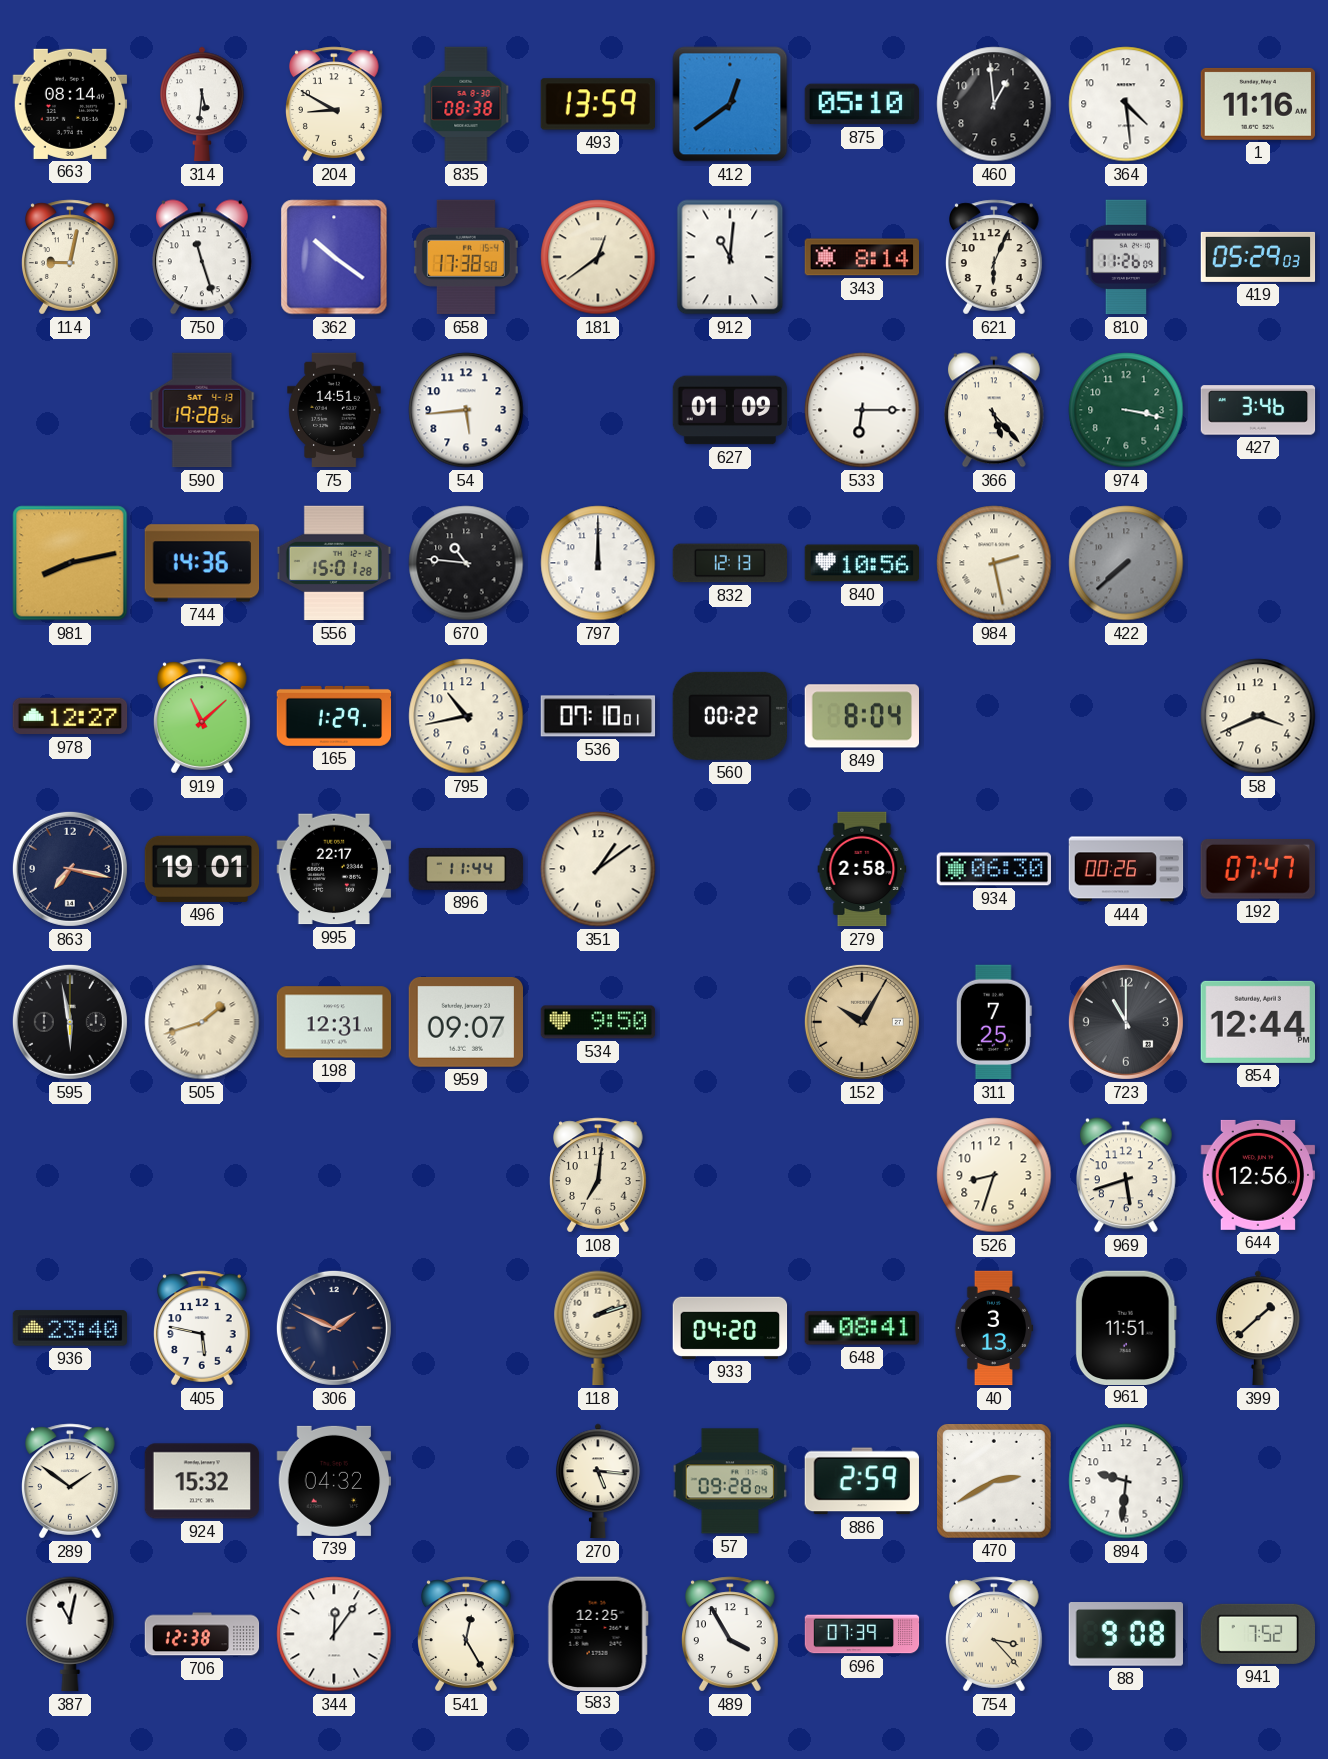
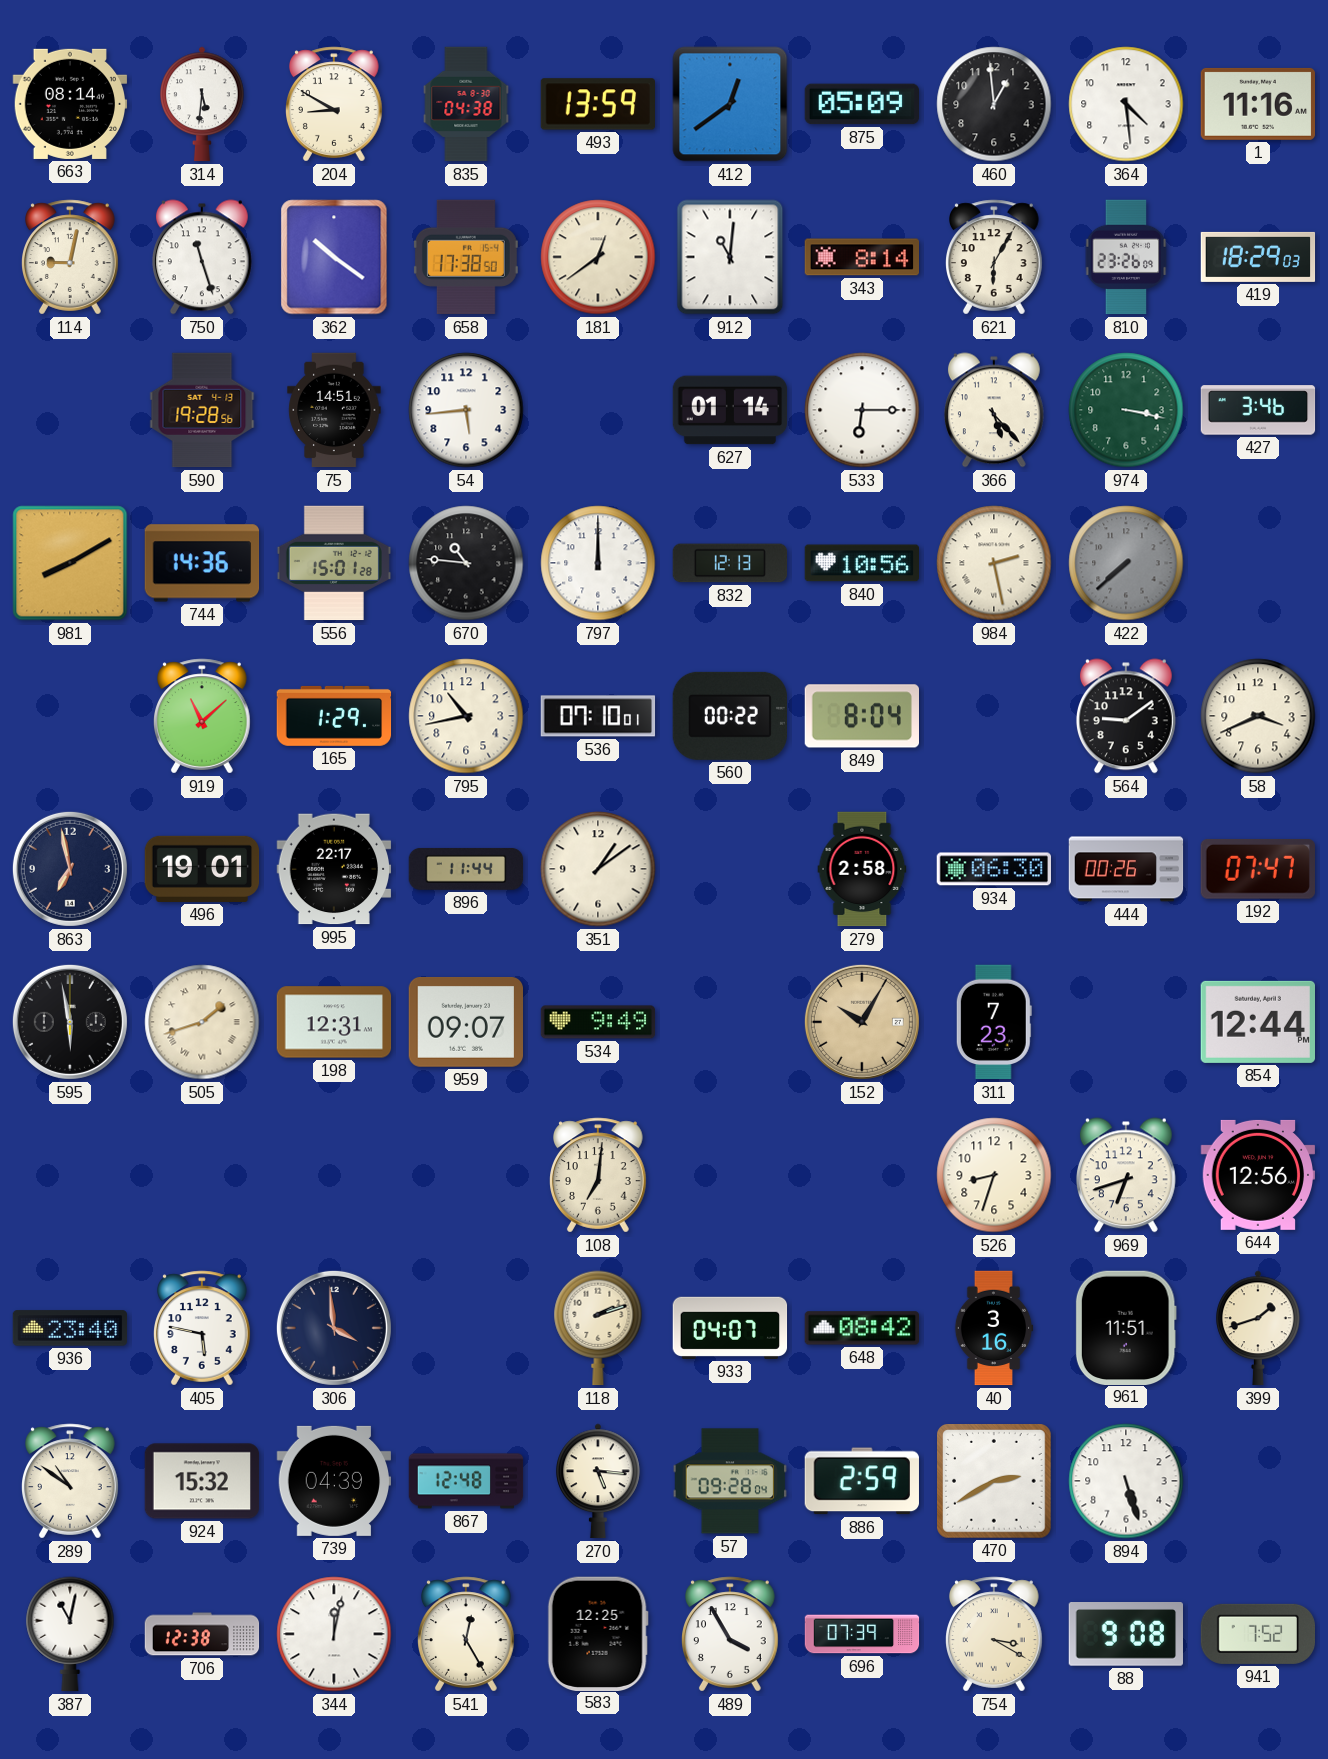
835: 08:38 -> 04:38
875: 05:10 -> 05:09
621: 6:04 -> 6:05
810: 11:26 -> 23:26
419: 05:29 -> 18:29
627: 01:09 -> 01:14
981: 8:13 -> 8:10
978: 12:27 -> none
564: none -> 9:09
863: 7:17 -> 6:58
534: 9:50 -> 9:49
311: 7:25 -> 7:23
723: 11:00 -> none
969: 5:42 -> 6:42
306: 1:49 -> 3:59
933: 04:20 -> 04:07
648: 08:41 -> 08:42
40: 3:13 -> 3:16
399: 1:38 -> 1:42
289: 1:51 -> 10:51
739: 04:32 -> 04:39
867: none -> 12:48
894: 9:31 -> 5:27
344: 12:06 -> 12:02
754: 3:23 -> 3:20
